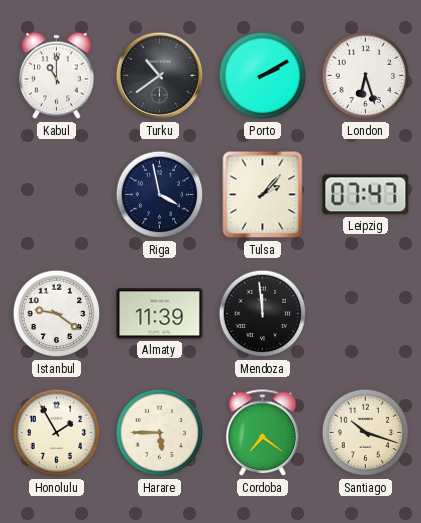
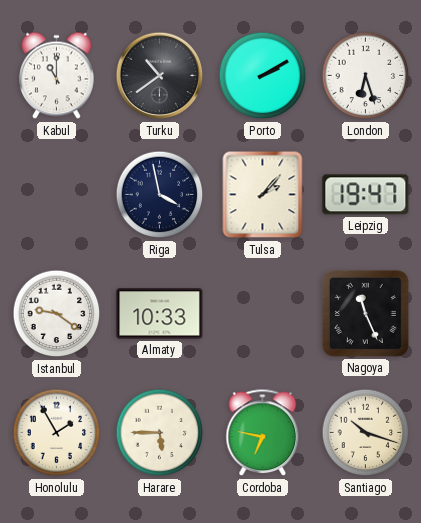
Leipzig: 07:47 -> 19:47
Almaty: 11:39 -> 10:33
Mendoza: 11:59 -> none
Nagoya: none -> 11:26
Cordoba: 7:21 -> 6:47
